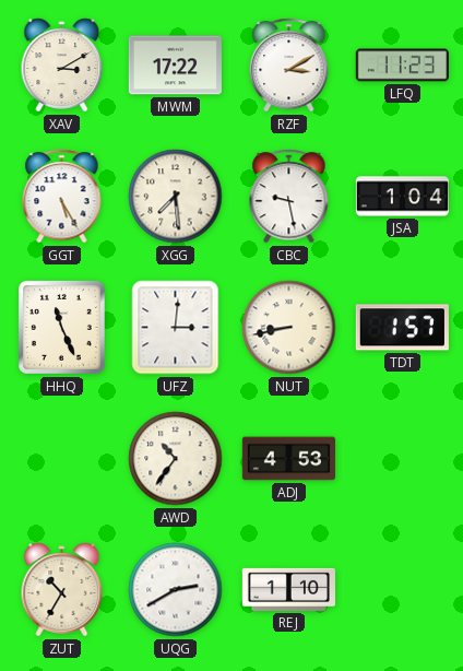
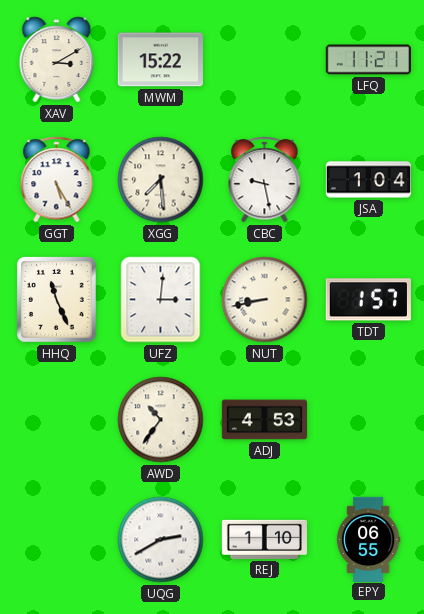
MWM: 17:22 -> 15:22
RZF: 3:10 -> none
LFQ: 11:23 -> 11:21
ZUT: 10:35 -> none
EPY: none -> 06:55
